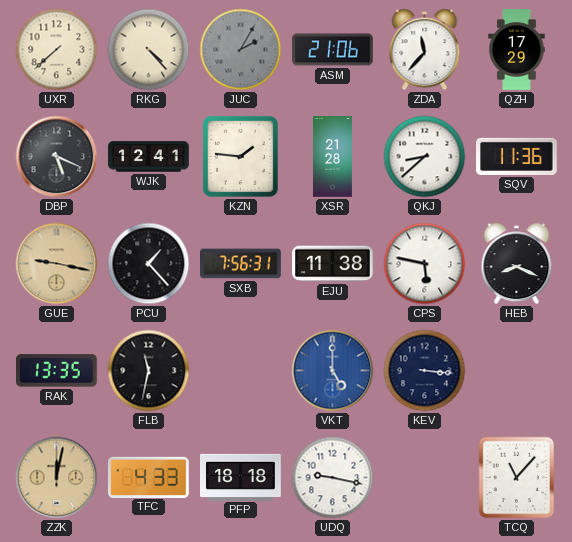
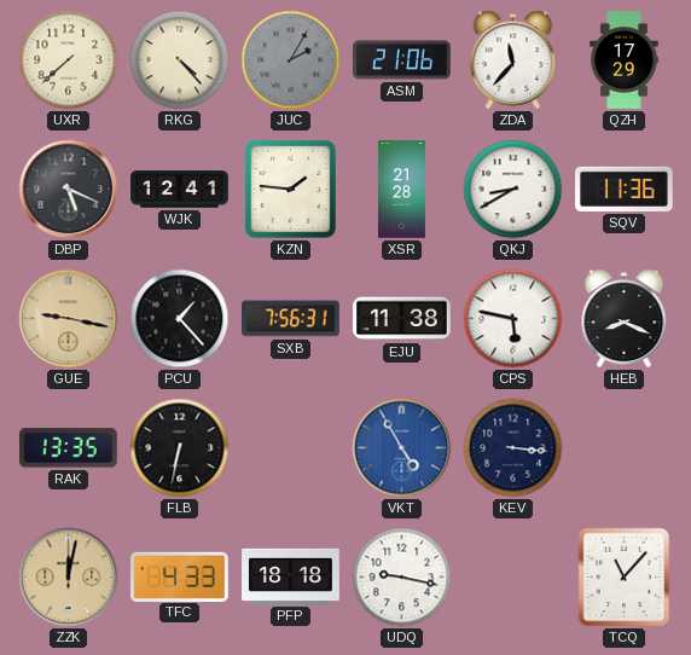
QKJ: 8:38 -> 8:40
FLB: 11:32 -> 6:32
VKT: 5:00 -> 4:55
